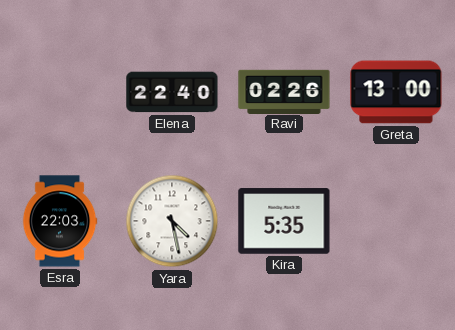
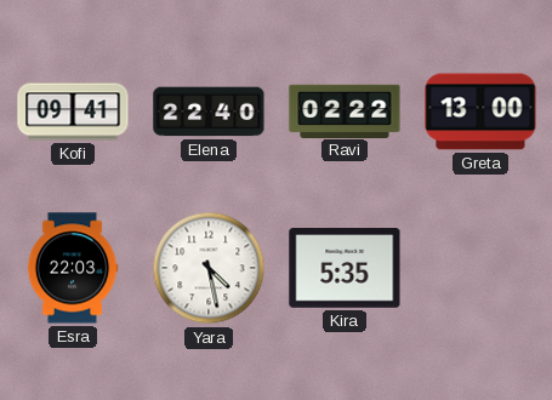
Kofi: none -> 09:41
Ravi: 02:26 -> 02:22
